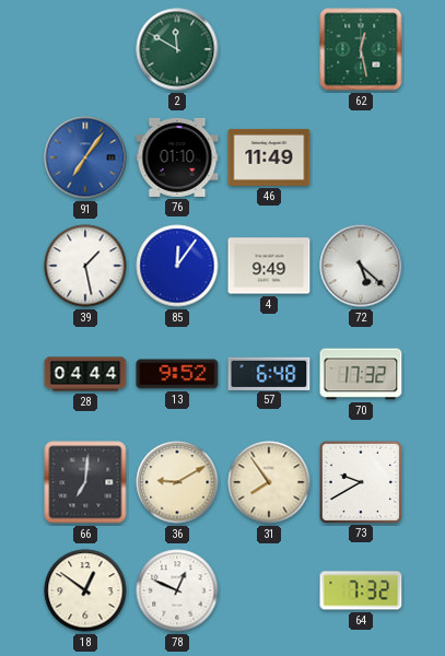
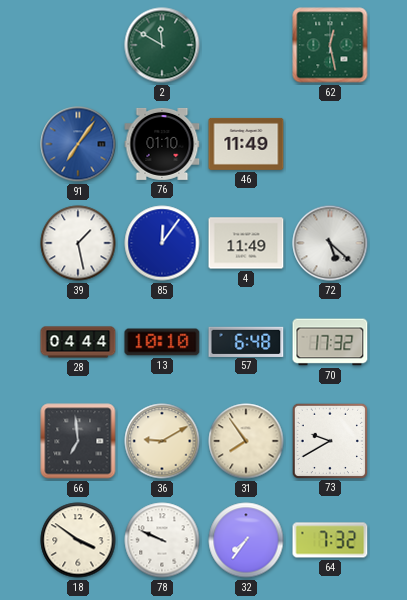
4: 9:49 -> 11:49
13: 9:52 -> 10:10
66: 7:01 -> 6:59
18: 12:51 -> 3:51
78: 12:49 -> 9:49
32: none -> 7:36
